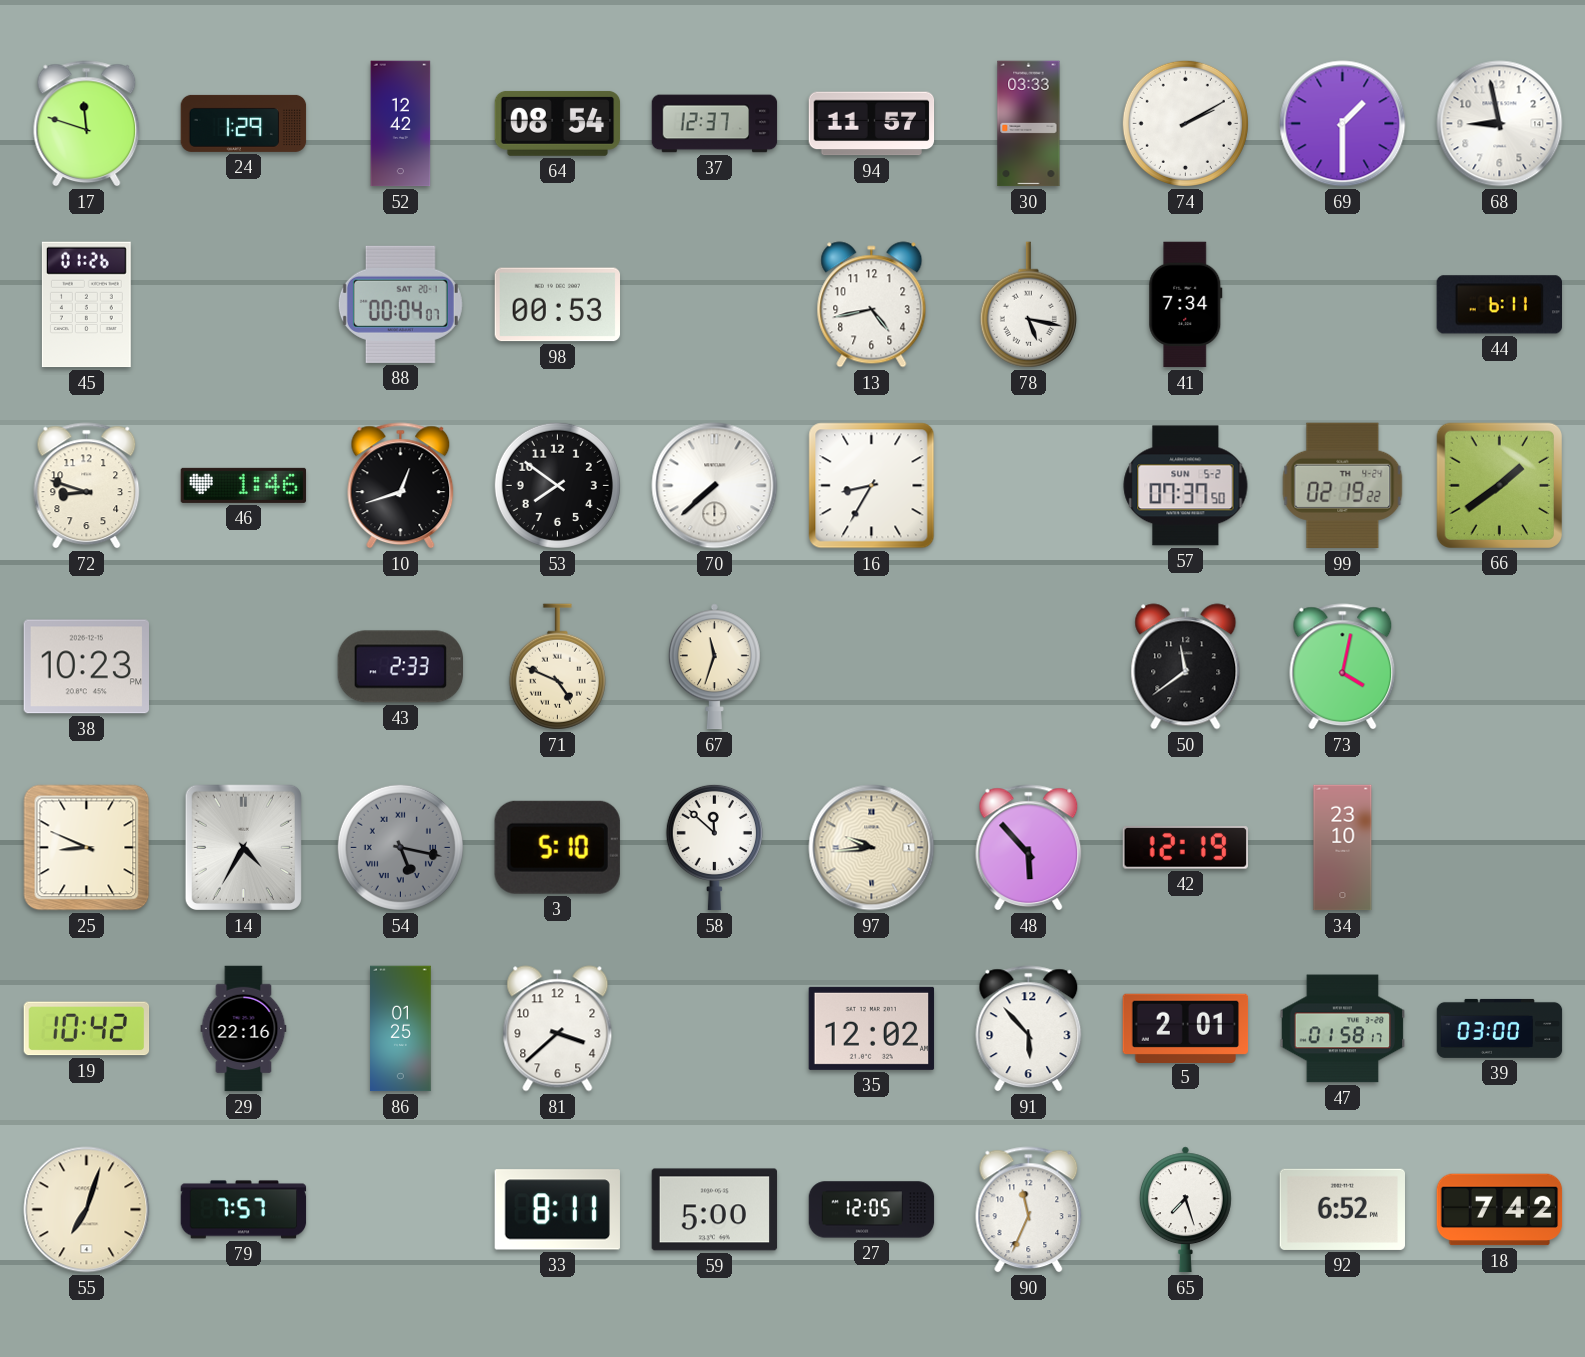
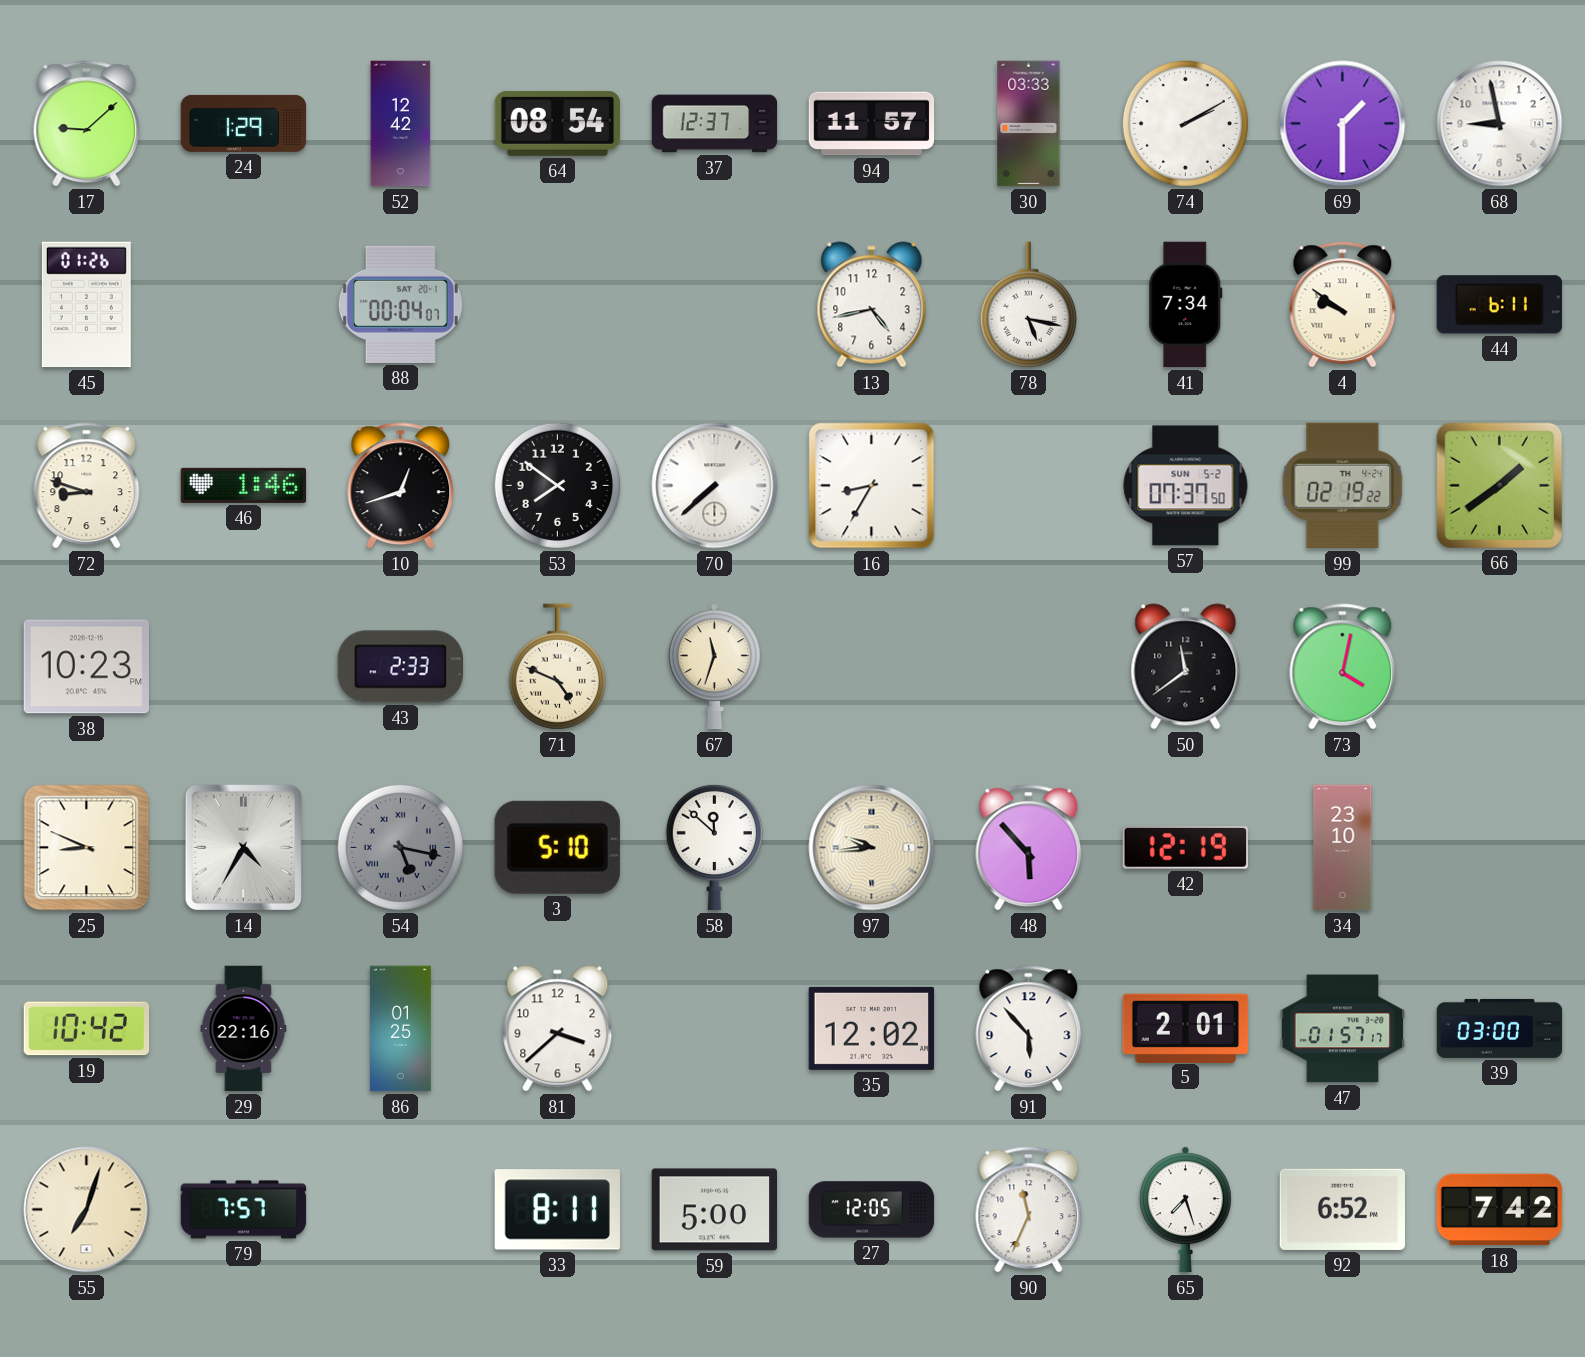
17: 11:48 -> 9:08
98: 00:53 -> none
4: none -> 9:51
47: 01:58 -> 01:57
